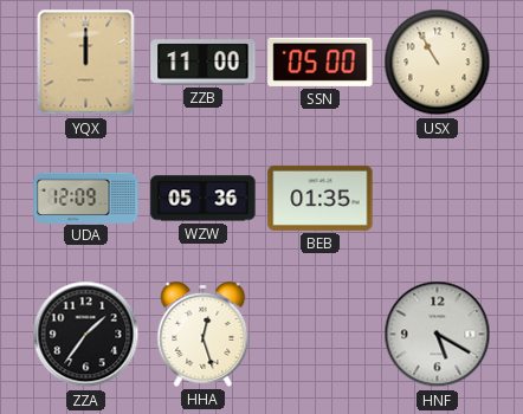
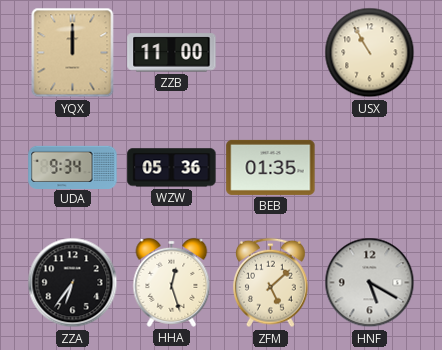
SSN: 05:00 -> none
UDA: 12:09 -> 9:34
ZZA: 1:36 -> 6:36
ZFM: none -> 5:08
